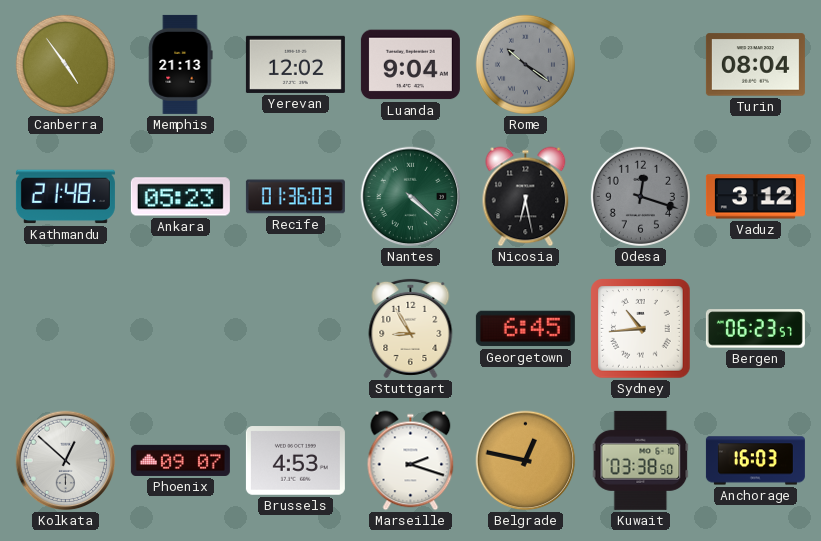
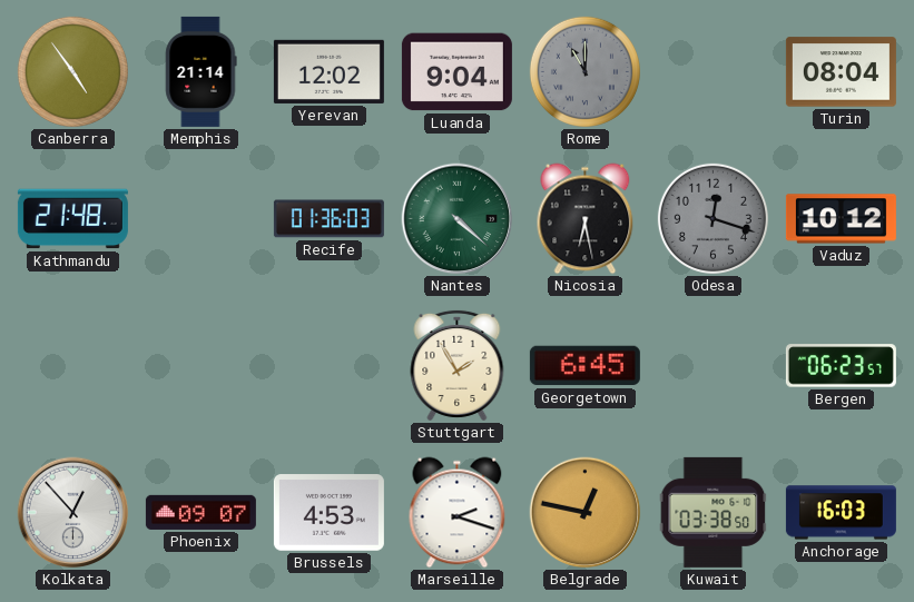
Memphis: 21:13 -> 21:14
Rome: 10:21 -> 11:00
Ankara: 05:23 -> none
Vaduz: 3:12 -> 10:12
Stuttgart: 8:55 -> 1:55
Sydney: 10:44 -> none
Kolkata: 12:52 -> 12:53
